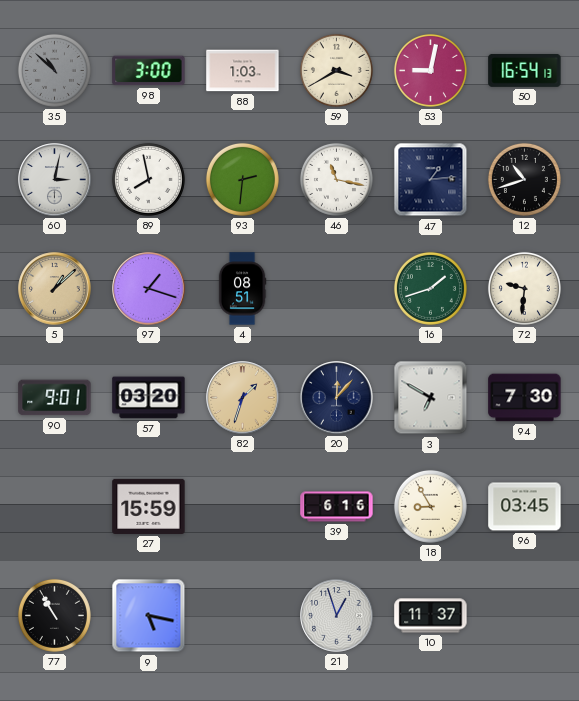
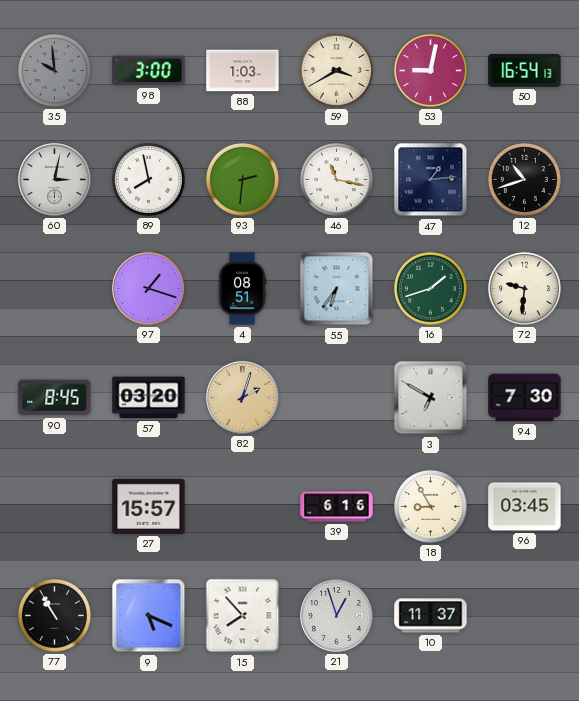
35: 10:52 -> 9:59
5: 1:08 -> none
55: none -> 6:36
90: 9:01 -> 8:45
82: 1:33 -> 2:03
20: 12:07 -> none
27: 15:59 -> 15:57
9: 5:17 -> 5:19
15: none -> 7:53
